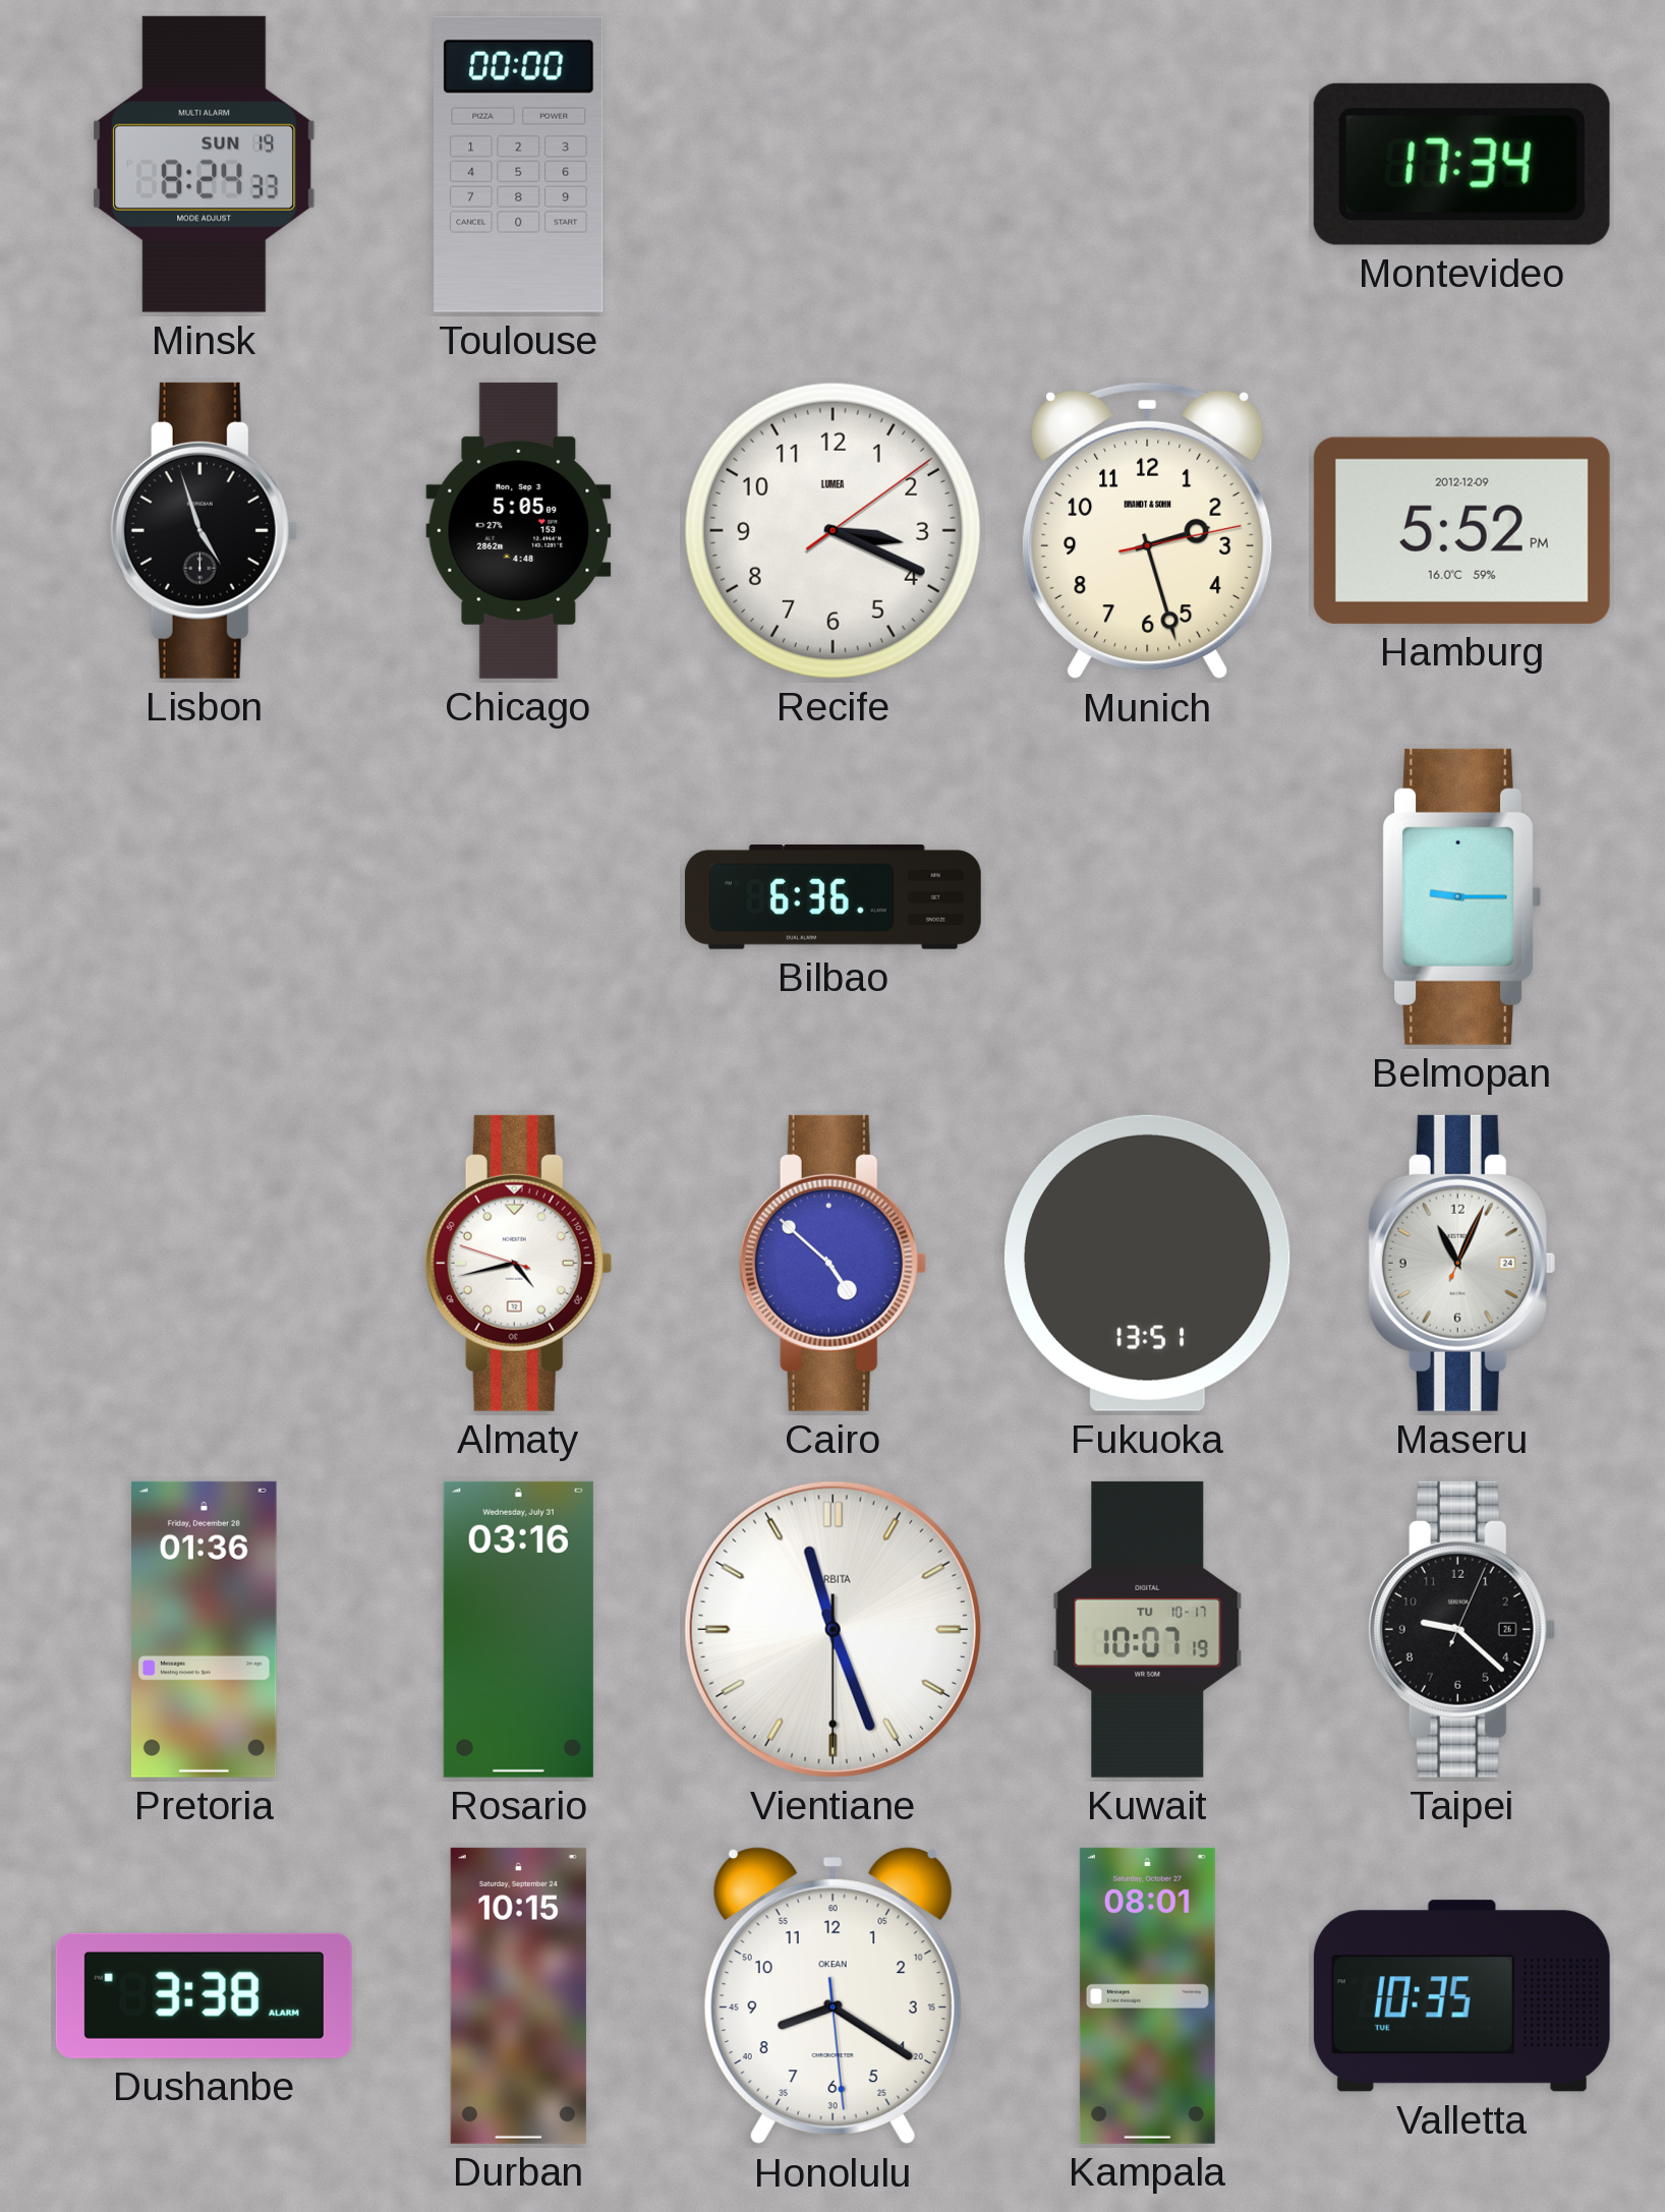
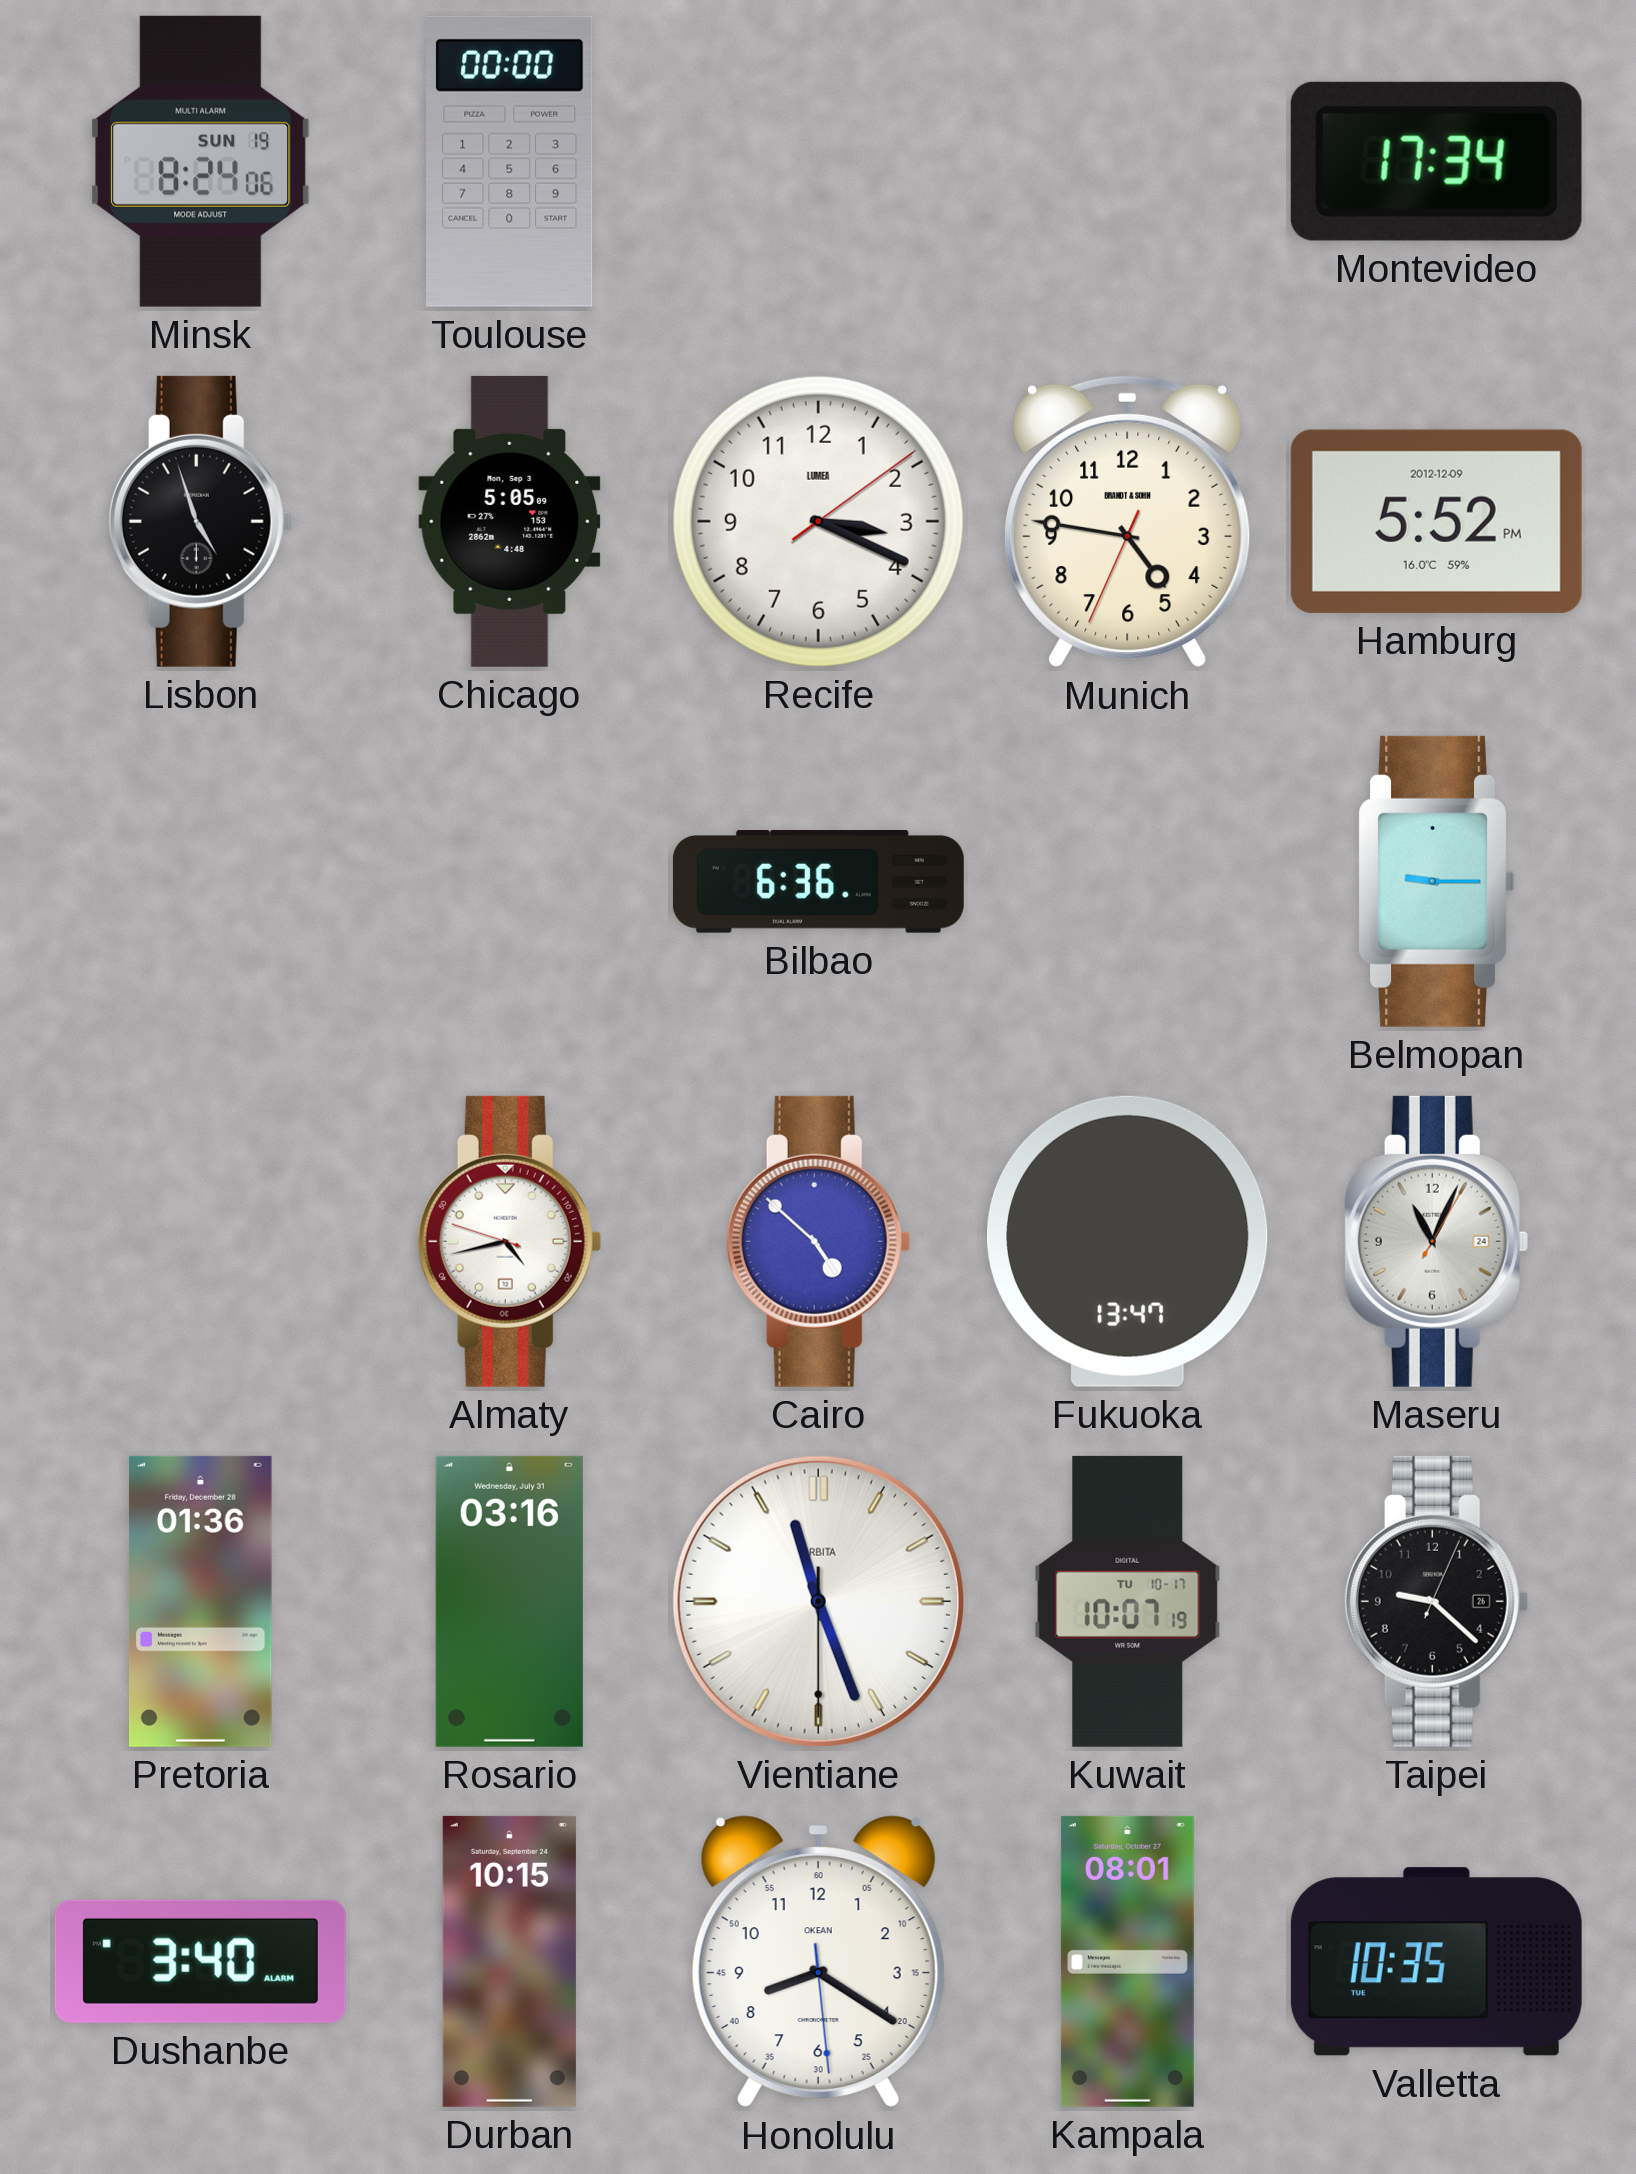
Minsk: 8:24:33 -> 8:24:06
Munich: 2:27 -> 4:46
Fukuoka: 13:51 -> 13:47
Maseru: 11:04:04 -> 11:04:05
Dushanbe: 3:38 -> 3:40
